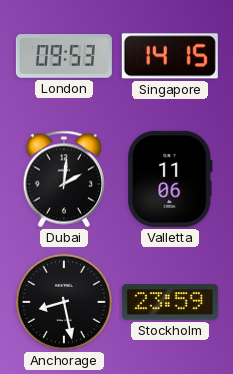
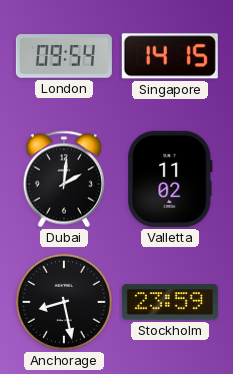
London: 09:53 -> 09:54
Valletta: 11:06 -> 11:02
